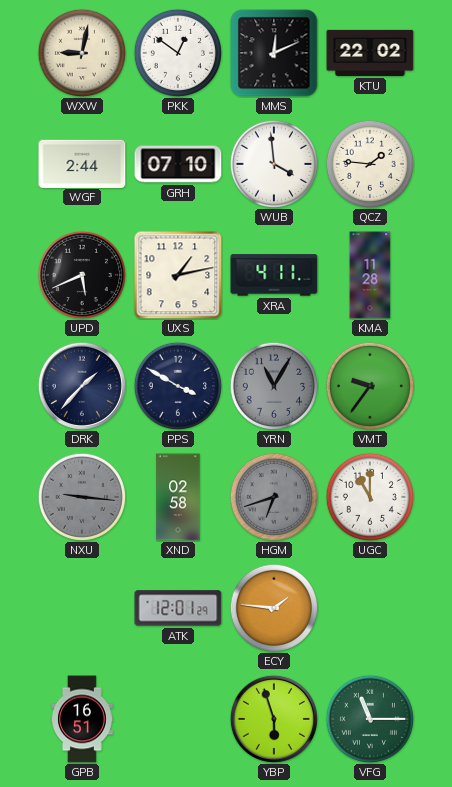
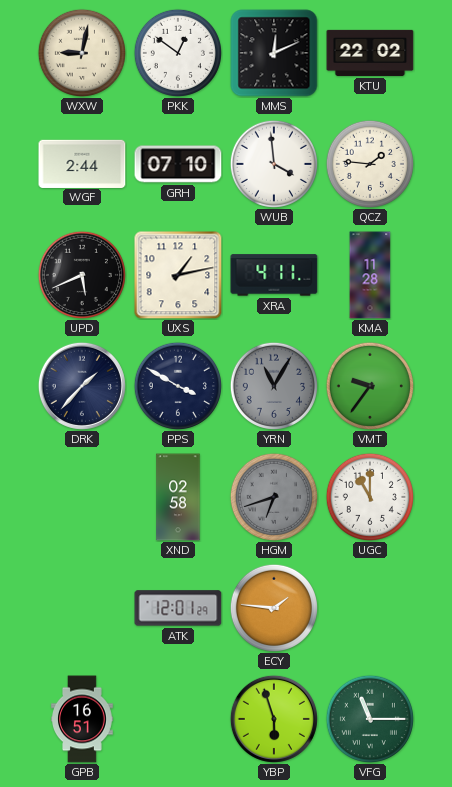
NXU: 9:16 -> none
